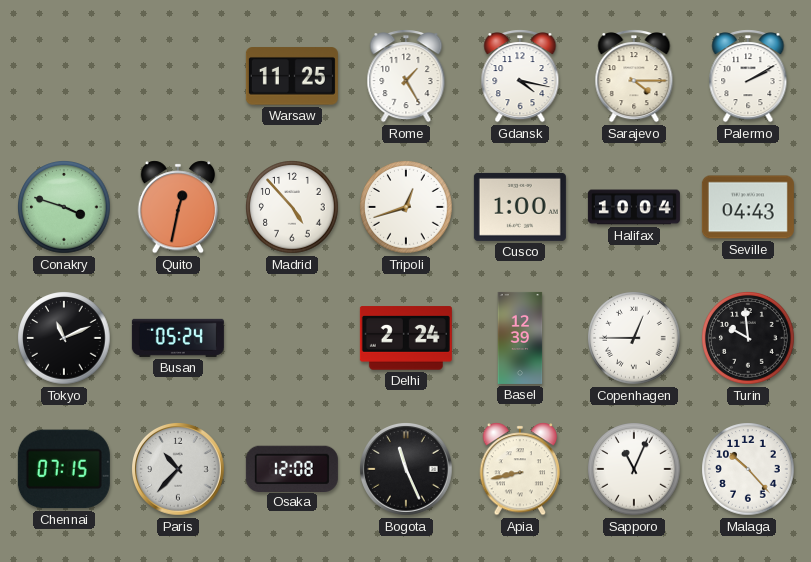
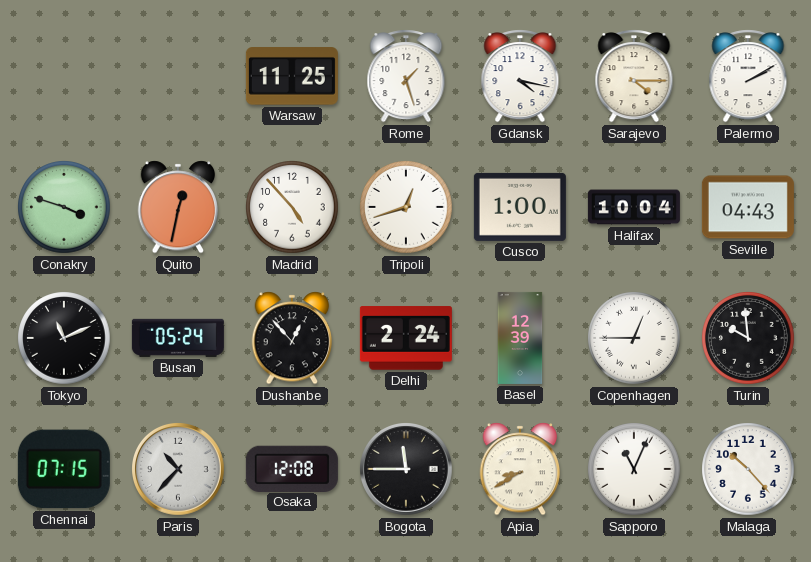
Rome: 1:25 -> 1:27
Dushanbe: none -> 12:53
Bogota: 11:26 -> 11:45
Apia: 8:43 -> 8:40
